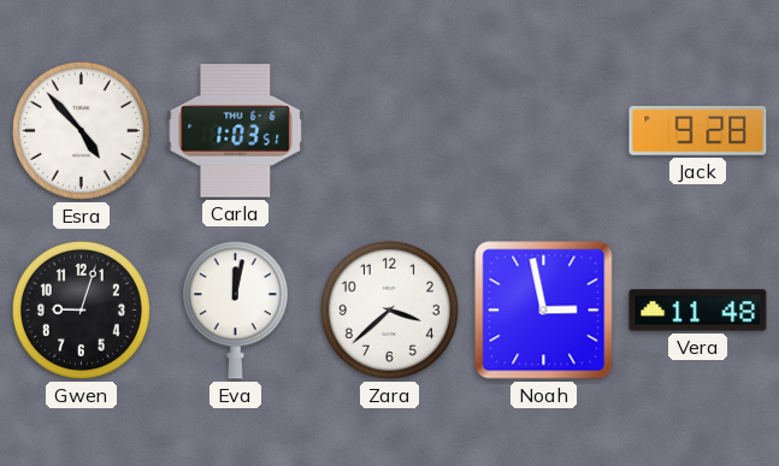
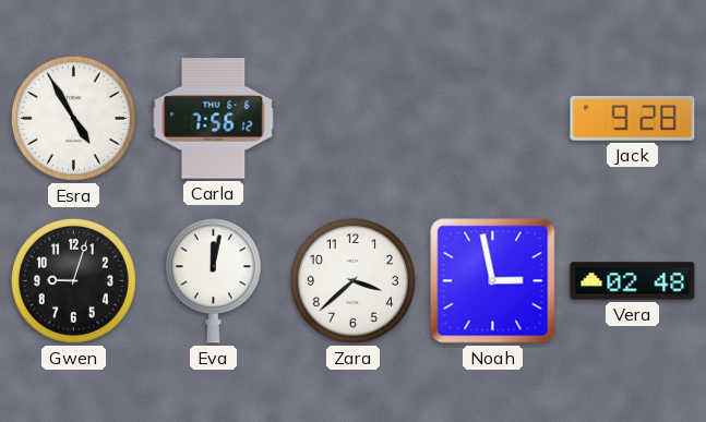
Esra: 4:53 -> 4:55
Carla: 1:03 -> 7:56
Vera: 11:48 -> 02:48
